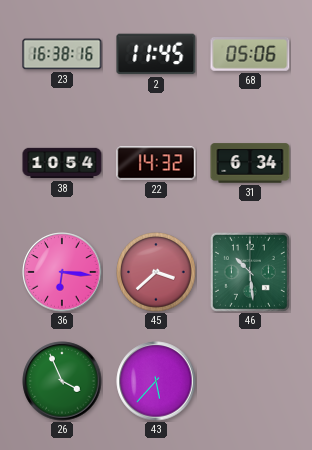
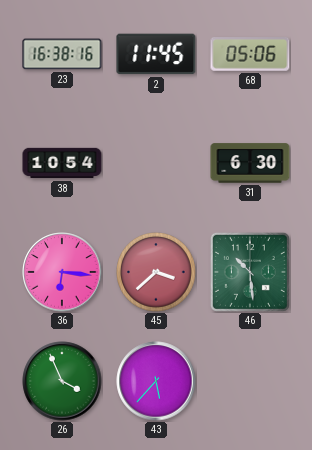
22: 14:32 -> none
31: 6:34 -> 6:30
